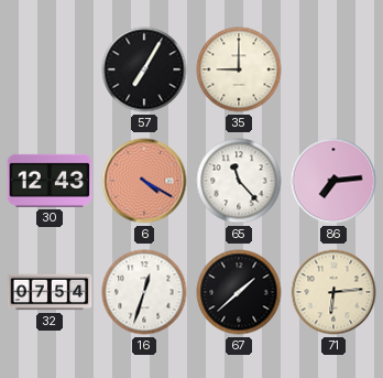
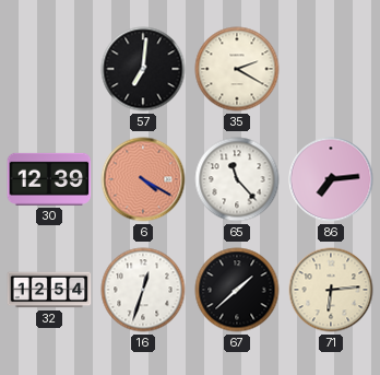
57: 7:05 -> 7:01
35: 9:00 -> 2:20
30: 12:43 -> 12:39
32: 07:54 -> 12:54
